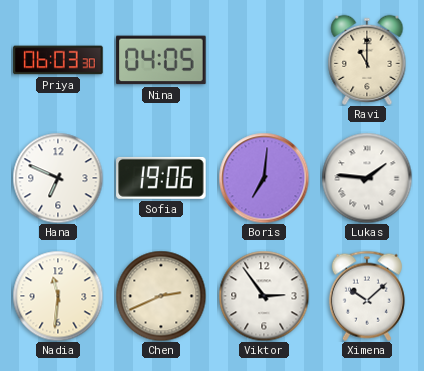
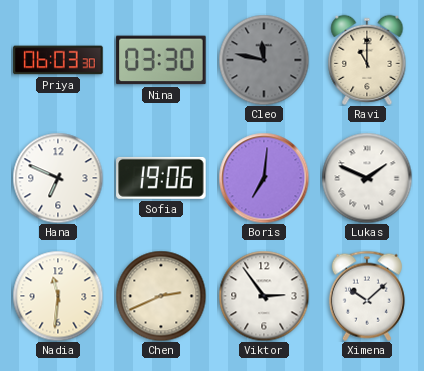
Nina: 04:05 -> 03:30
Cleo: none -> 11:47
Lukas: 1:46 -> 1:49
